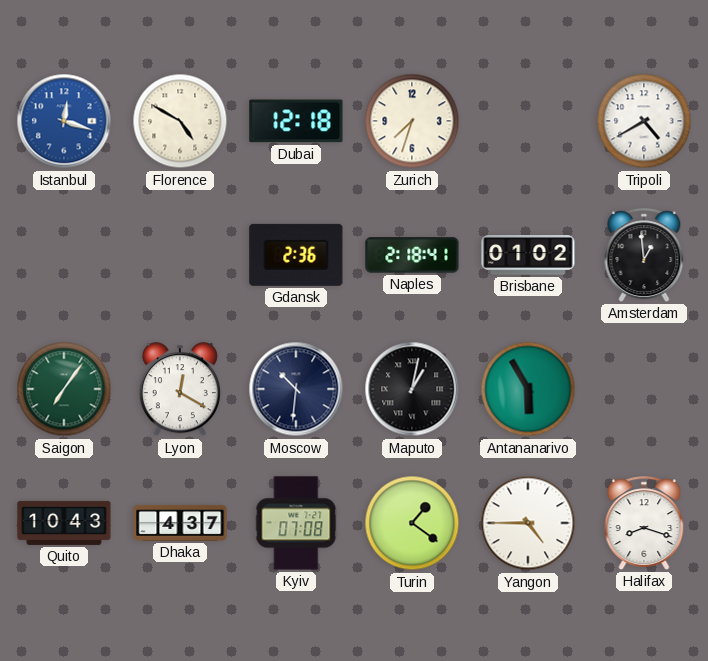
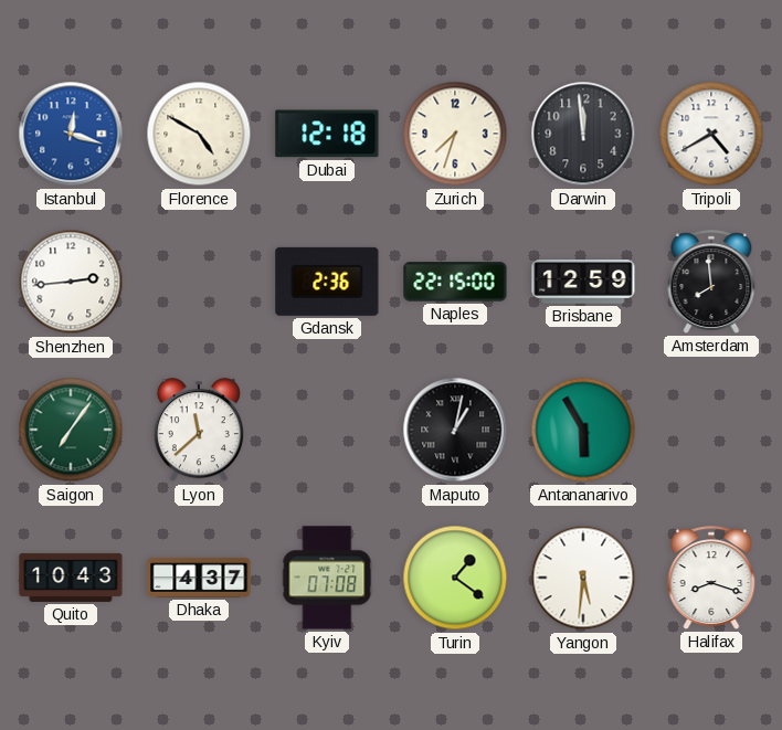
Darwin: none -> 11:59
Shenzhen: none -> 2:44
Naples: 2:18 -> 22:15
Brisbane: 01:02 -> 12:59
Amsterdam: 12:59 -> 7:59
Lyon: 12:20 -> 11:38
Moscow: 10:31 -> none
Yangon: 4:45 -> 5:31
